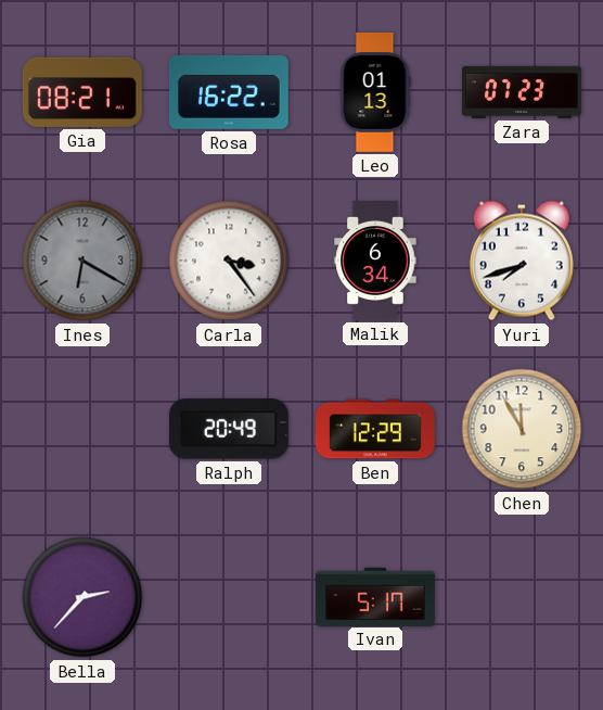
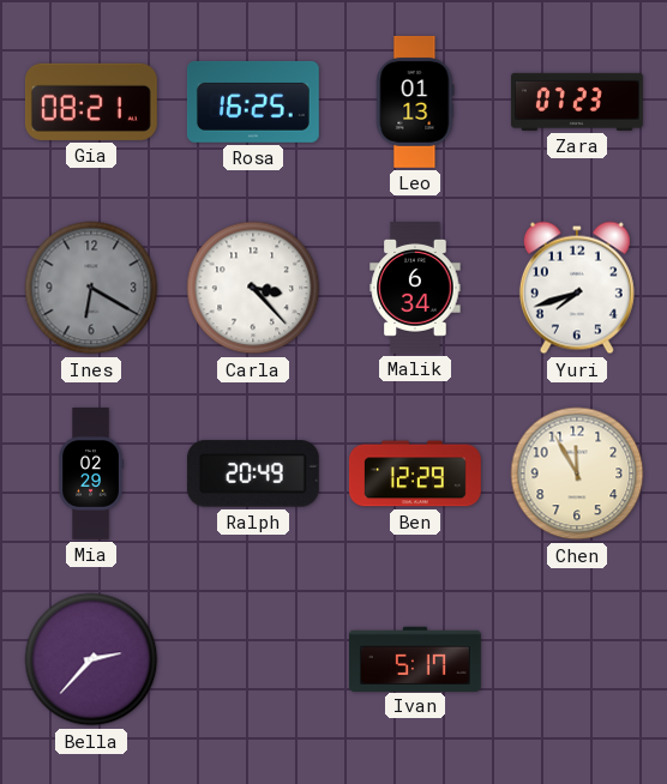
Rosa: 16:22 -> 16:25
Carla: 3:24 -> 3:23
Mia: none -> 02:29
